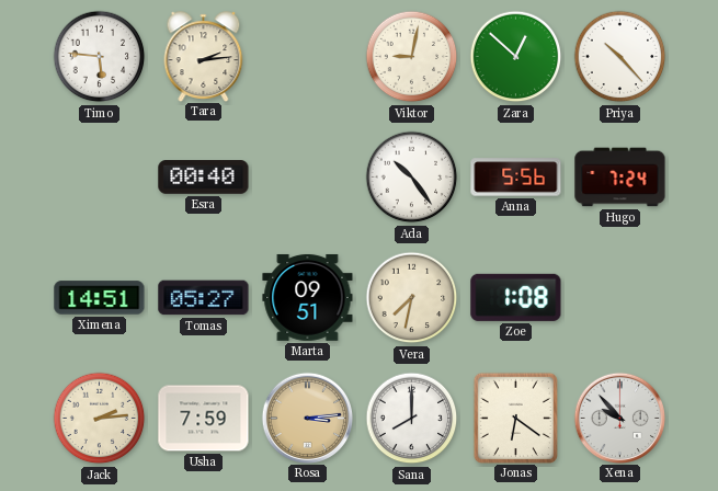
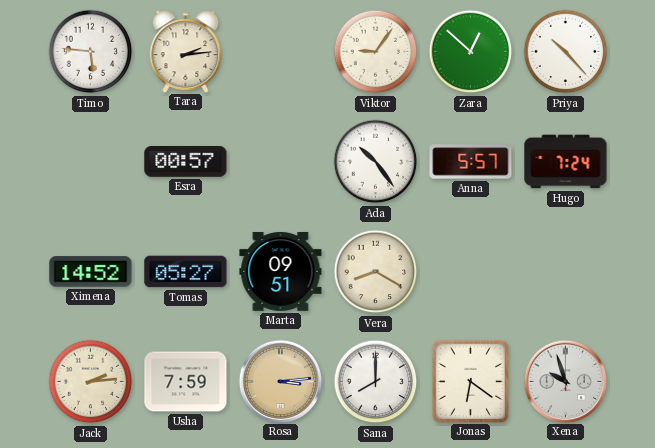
Viktor: 9:02 -> 9:06
Esra: 00:40 -> 00:57
Anna: 5:56 -> 5:57
Ximena: 14:51 -> 14:52
Vera: 7:32 -> 8:20
Zoe: 1:08 -> none
Xena: 9:53 -> 9:57
